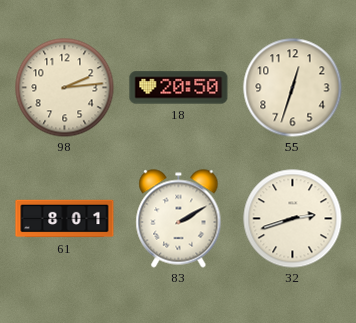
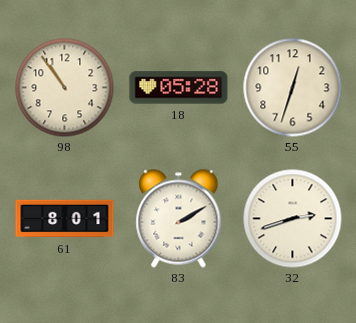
98: 2:14 -> 10:54
18: 20:50 -> 05:28
